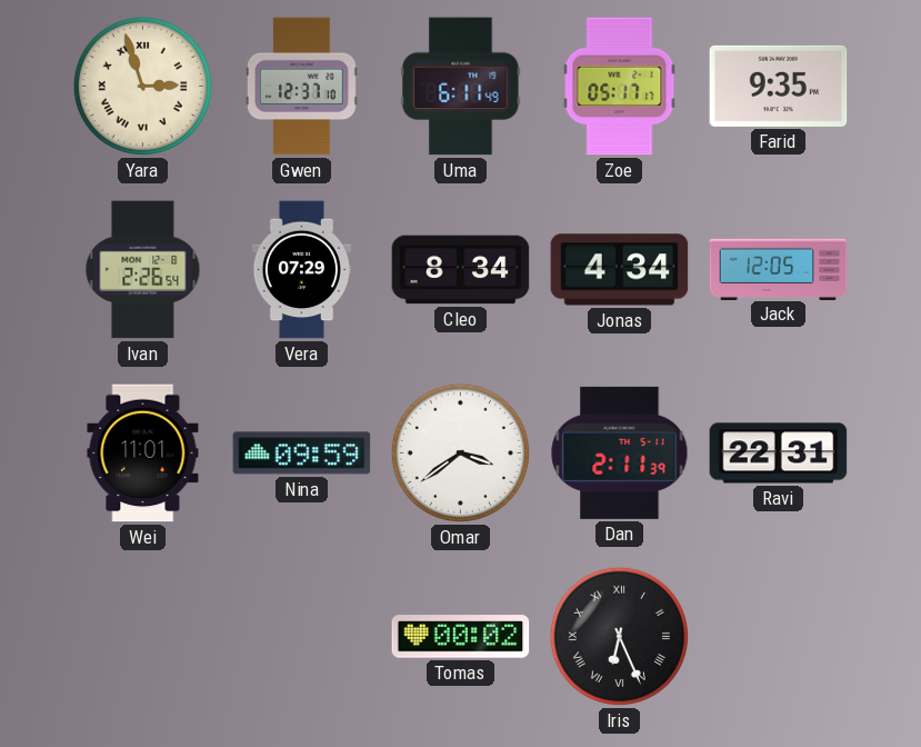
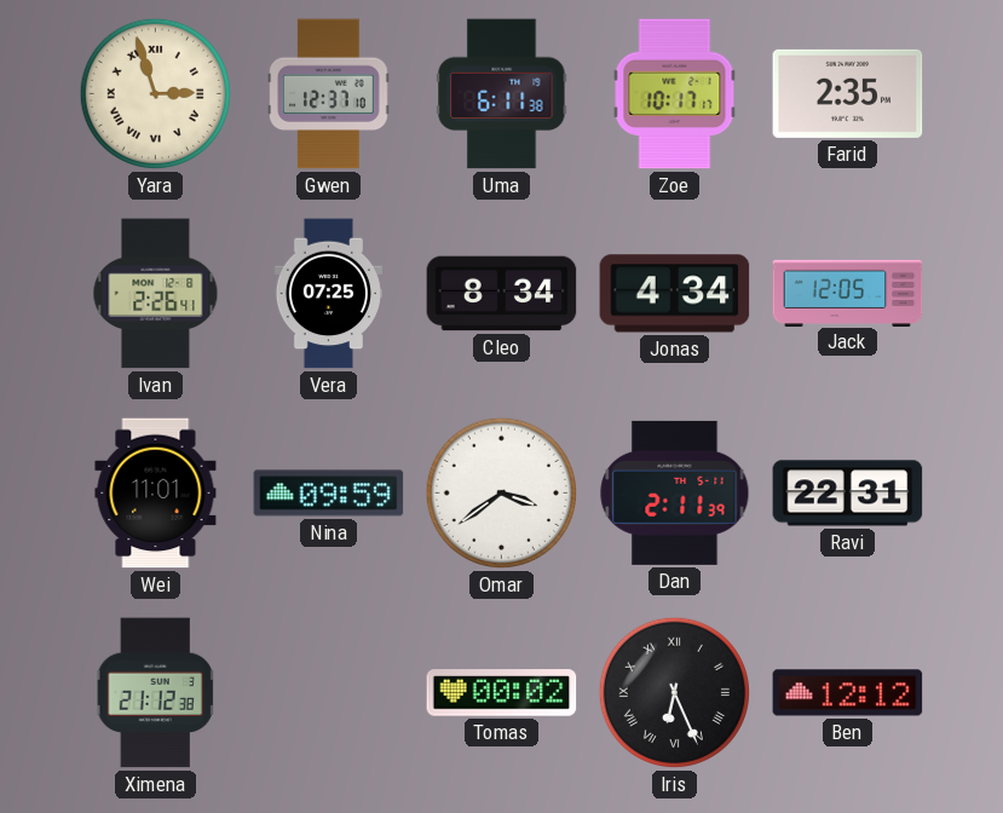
Uma: 6:11:49 -> 6:11:38
Zoe: 05:17 -> 10:17
Farid: 9:35 -> 2:35
Ivan: 2:26:54 -> 2:26:41
Vera: 07:29 -> 07:25
Ximena: none -> 21:12
Ben: none -> 12:12
